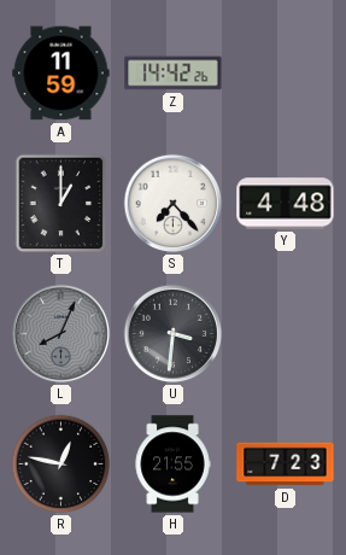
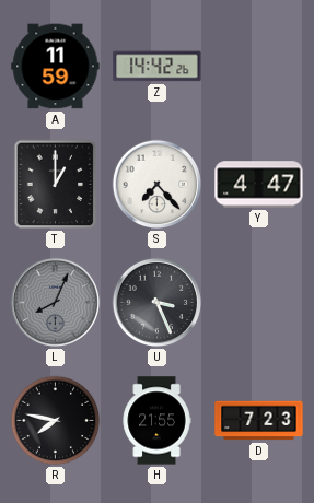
Y: 4:48 -> 4:47
U: 3:31 -> 3:26
R: 12:47 -> 7:47
